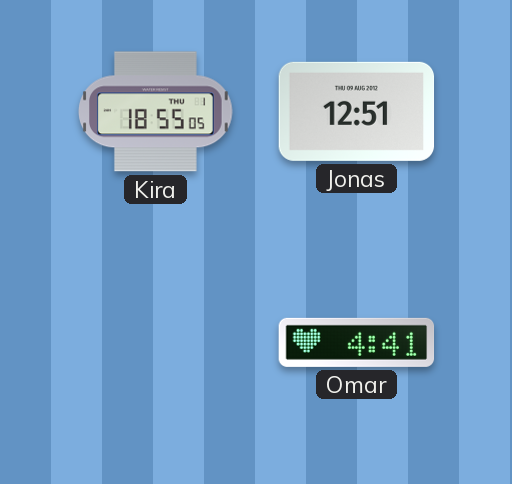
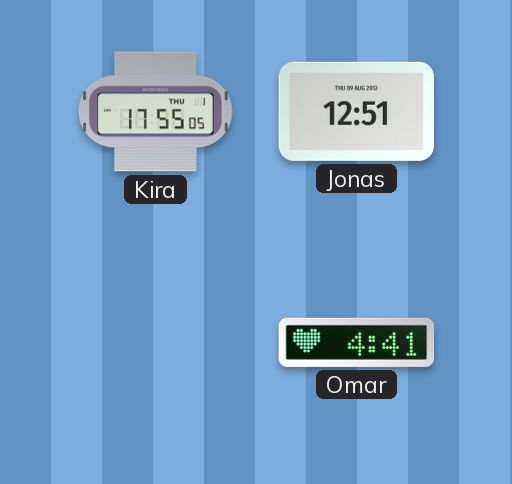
Kira: 18:55 -> 17:55
